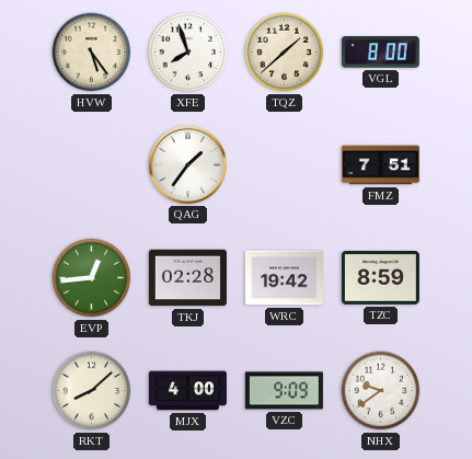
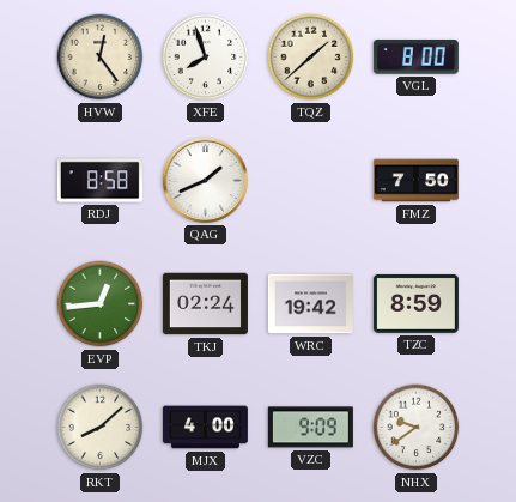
HVW: 5:24 -> 12:24
RDJ: none -> 8:58
QAG: 1:36 -> 1:41
FMZ: 7:51 -> 7:50
TKJ: 02:28 -> 02:24
